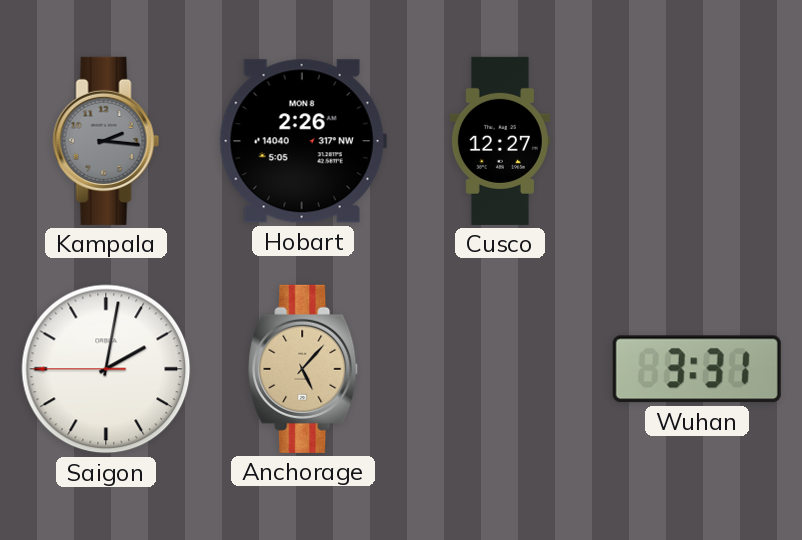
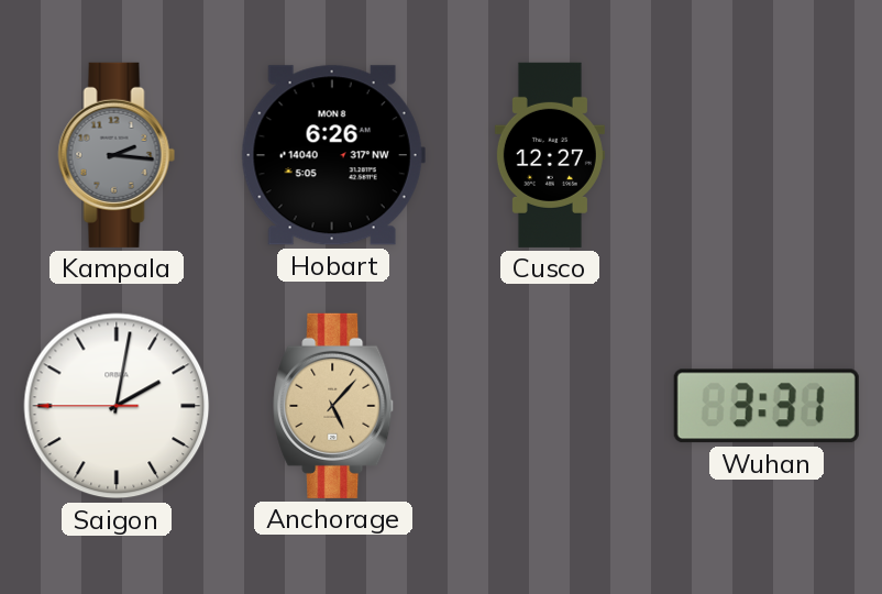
Hobart: 2:26 -> 6:26
